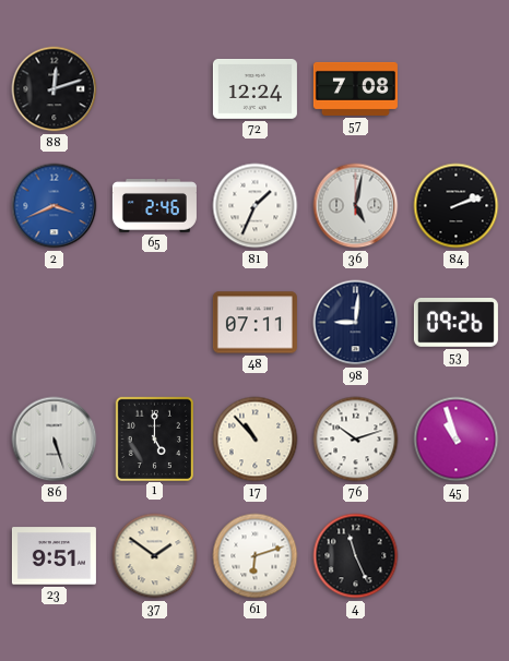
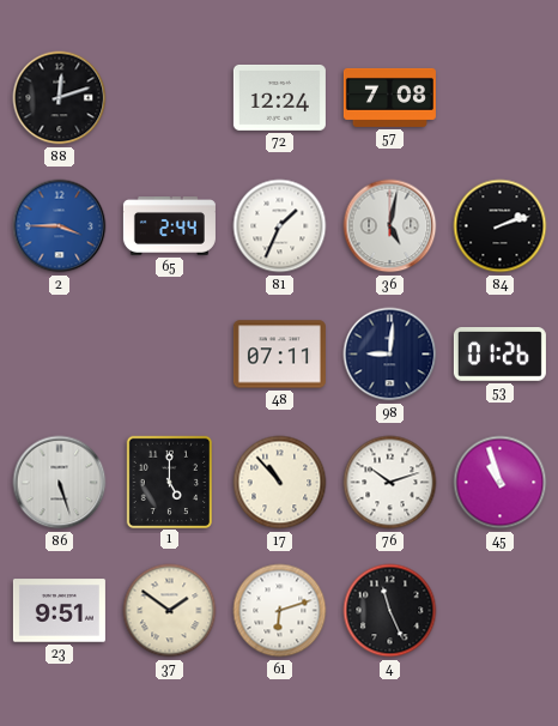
2: 3:41 -> 3:45
65: 2:46 -> 2:44
53: 09:26 -> 01:26
